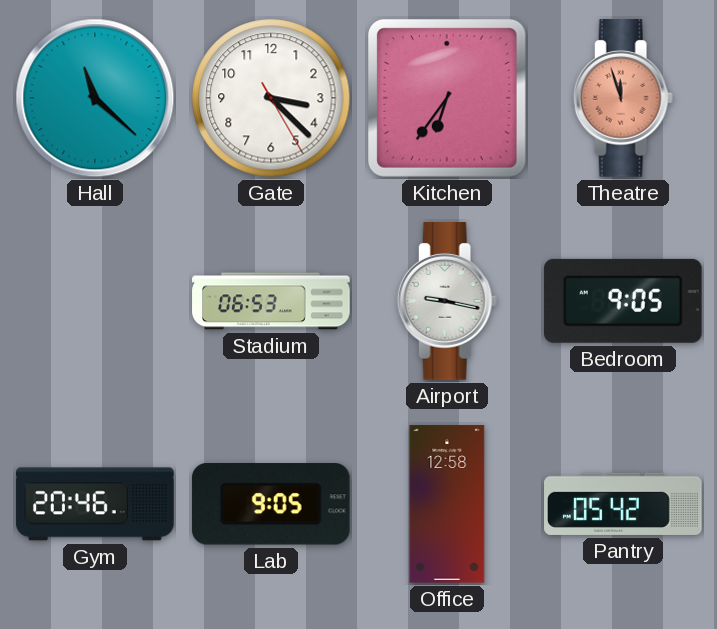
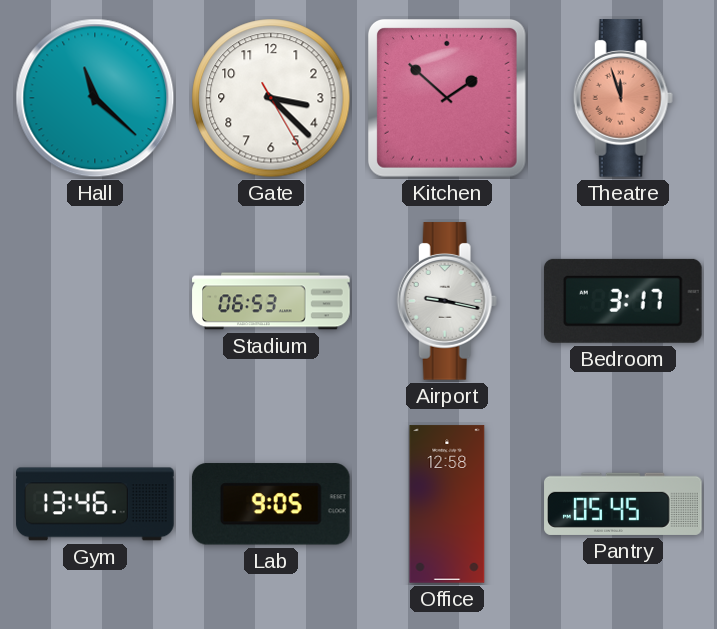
Kitchen: 6:36 -> 1:52
Bedroom: 9:05 -> 3:17
Gym: 20:46 -> 13:46
Pantry: 05:42 -> 05:45
